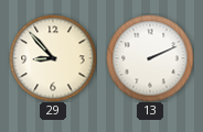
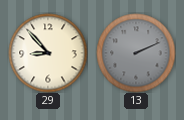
13 dial: white -> grey
